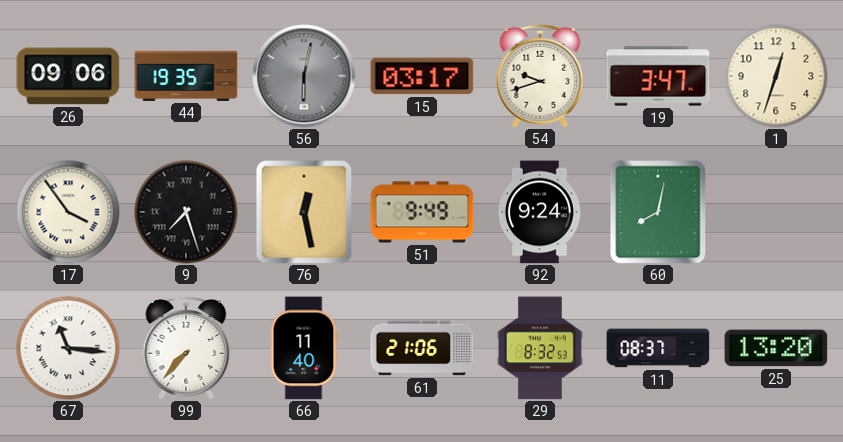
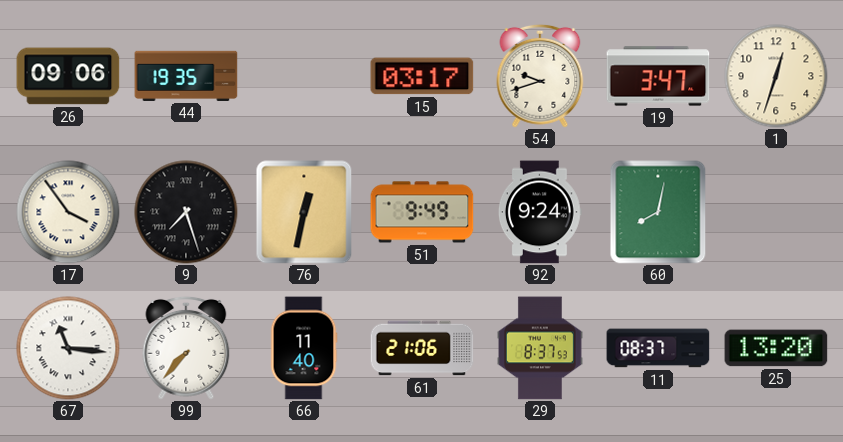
56: 6:02 -> none
76: 12:28 -> 12:32
29: 8:32 -> 8:37
